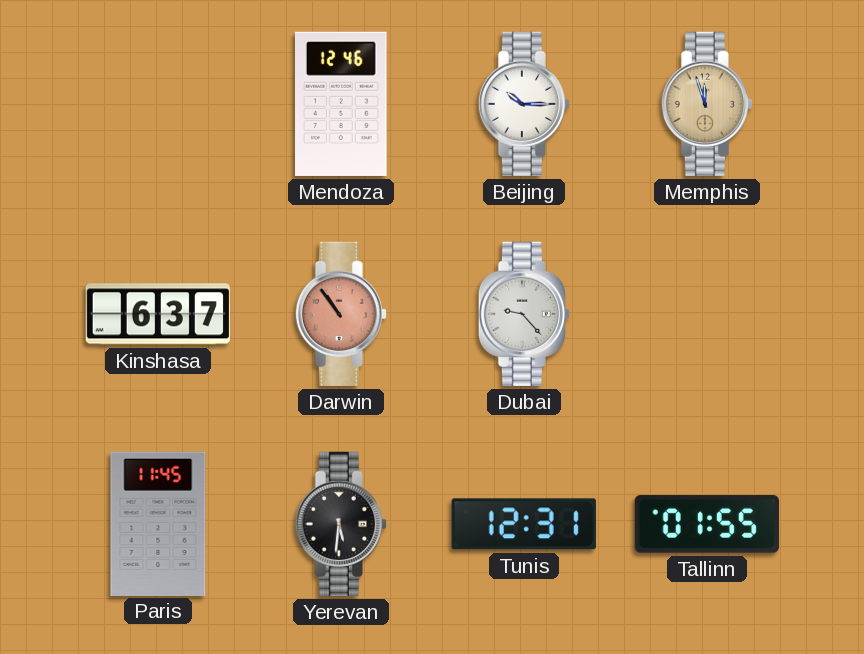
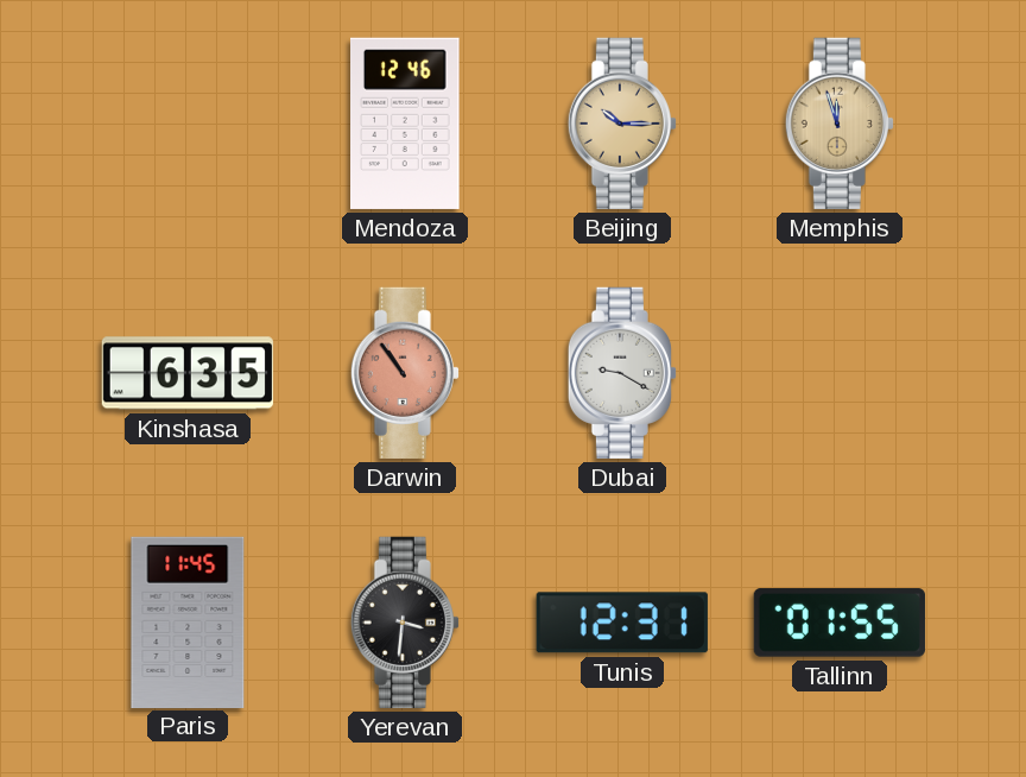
Beijing dial: white -> champagne
Kinshasa: 6:37 -> 6:35
Dubai: 9:23 -> 9:20
Yerevan: 5:31 -> 3:31
